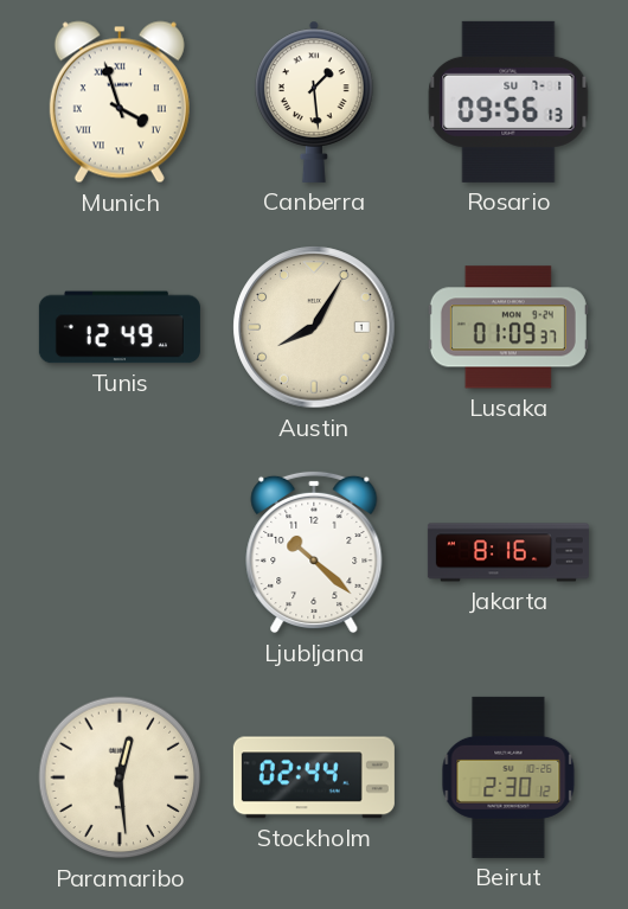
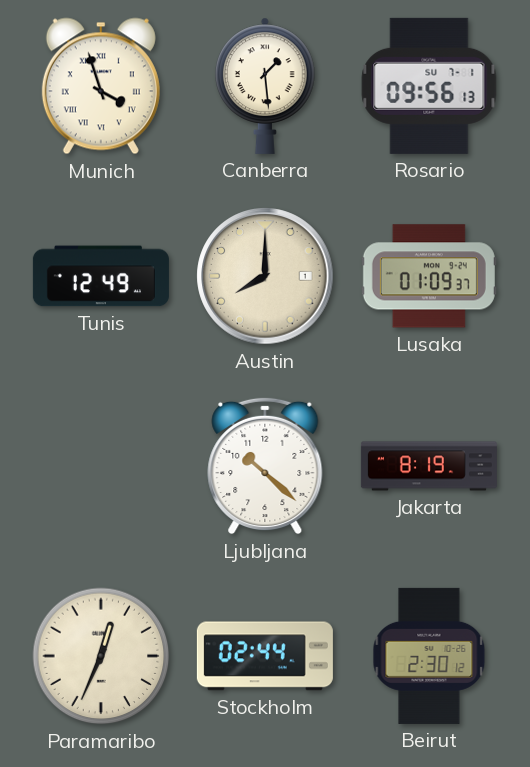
Austin: 8:05 -> 8:00
Jakarta: 8:16 -> 8:19
Paramaribo: 12:29 -> 12:34
